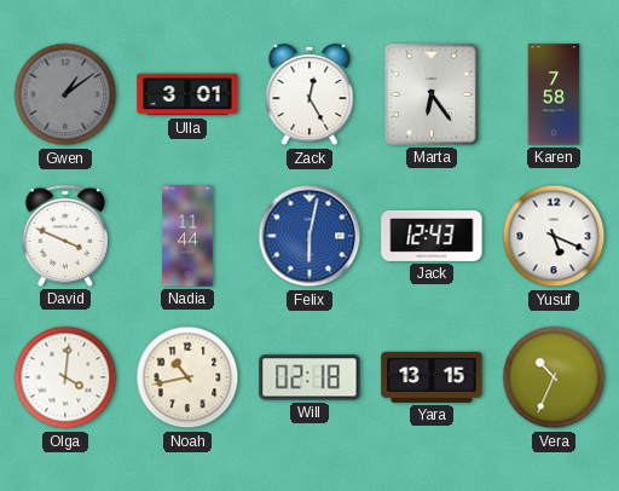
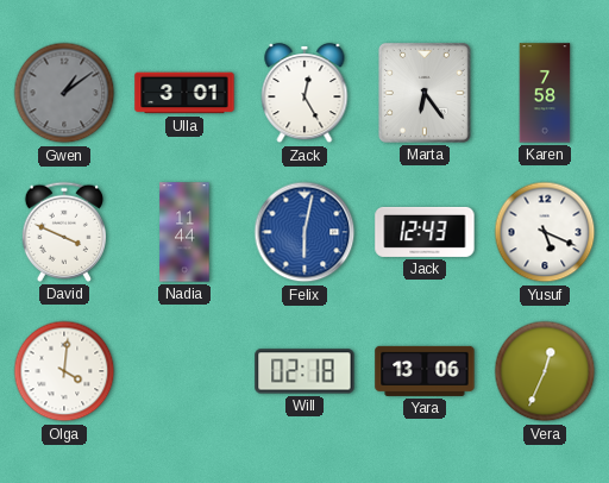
Noah: 10:43 -> none
Yara: 13:15 -> 13:06
Vera: 10:34 -> 12:34
